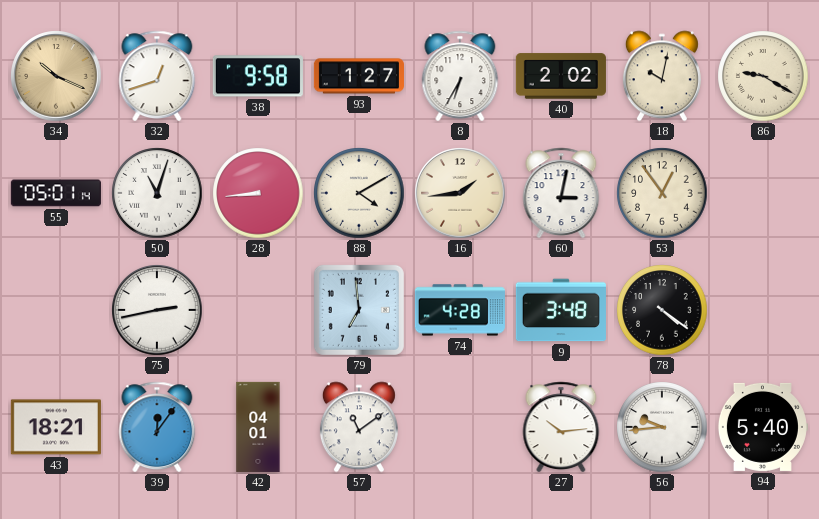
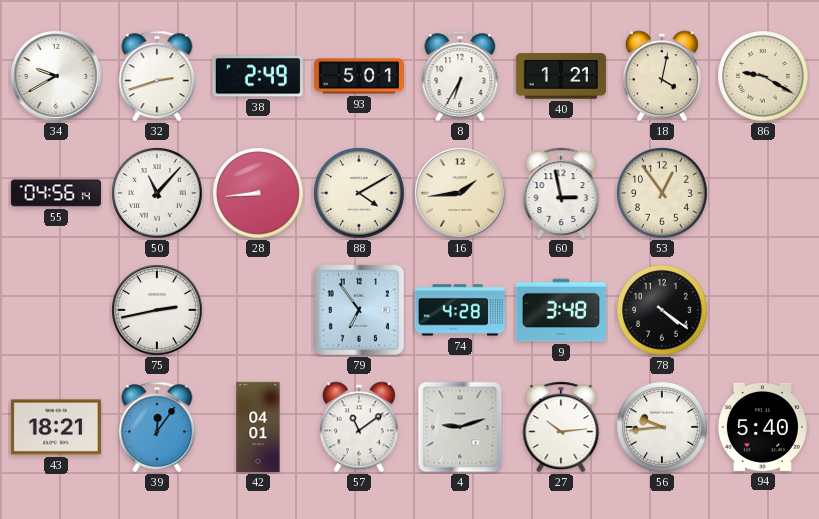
34: 10:19 -> 9:40
34 dial: champagne -> white
32: 12:42 -> 2:42
38: 9:58 -> 2:49
93: 1:27 -> 5:01
40: 2:02 -> 1:21
18: 10:02 -> 4:02
55: 05:01 -> 04:56
50: 11:03 -> 11:07
60: 3:02 -> 2:58
79: 6:59 -> 6:54
4: none -> 9:12
